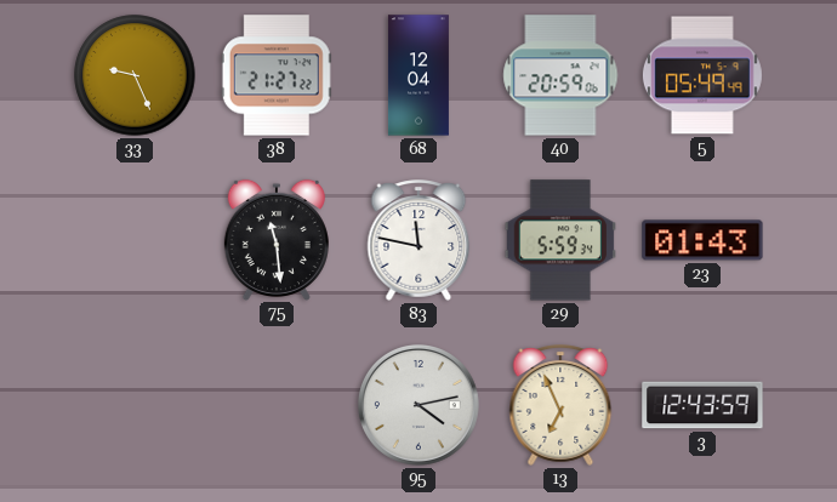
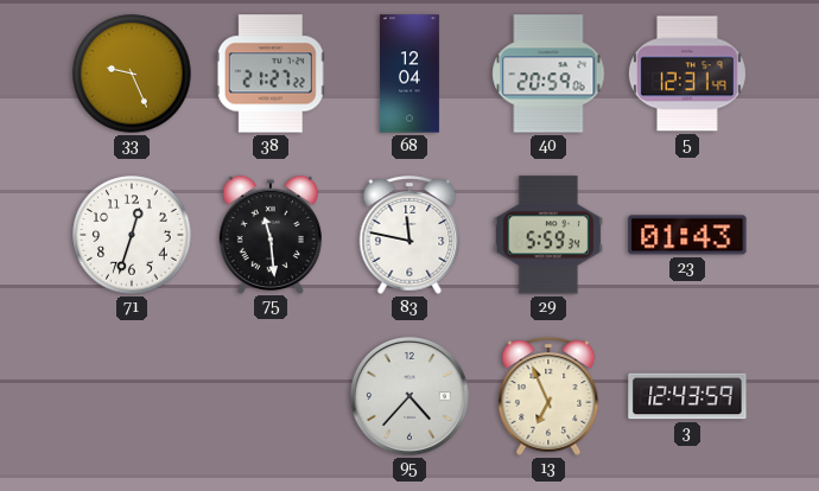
5: 05:49 -> 12:31
71: none -> 12:33
95: 4:13 -> 4:37
